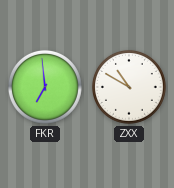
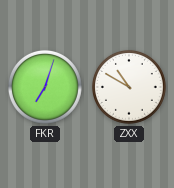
FKR: 6:59 -> 7:03
